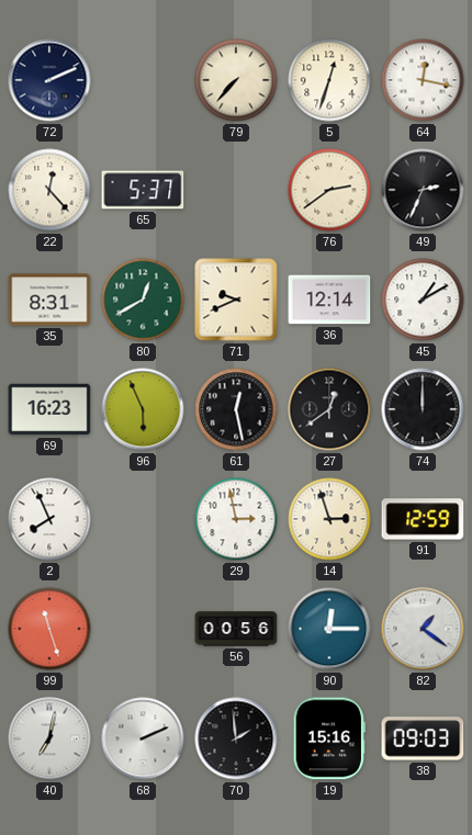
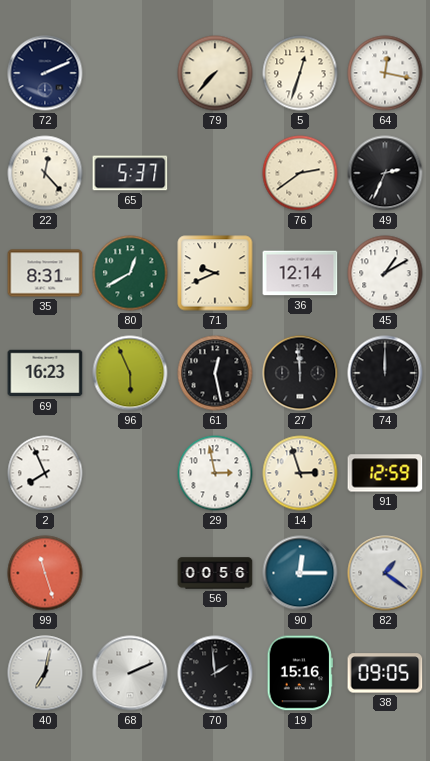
27: 12:39 -> 11:59
38: 09:03 -> 09:05
